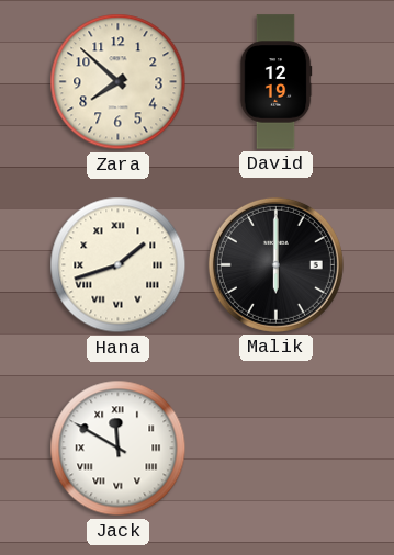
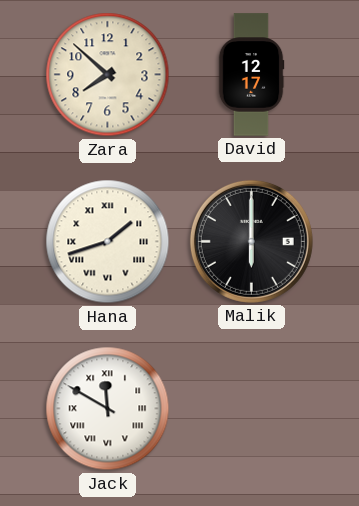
David: 12:19 -> 12:17
